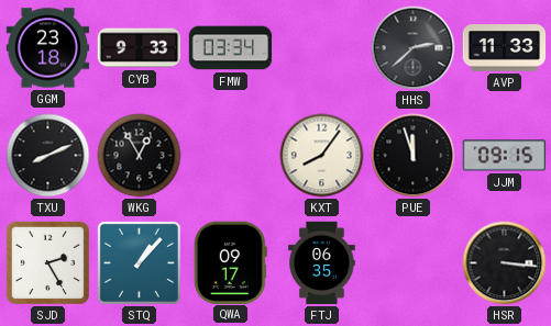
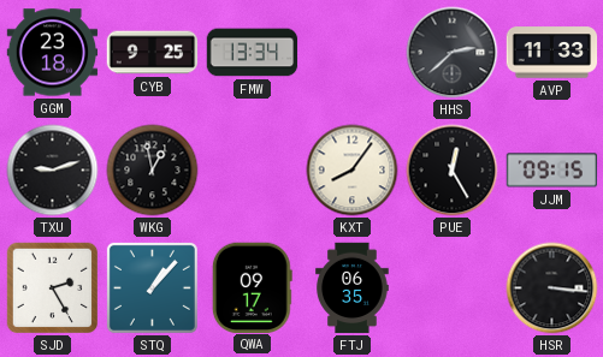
CYB: 9:33 -> 9:25
FMW: 03:34 -> 13:34
TXU: 8:11 -> 9:12
WKG: 12:55 -> 12:58
PUE: 11:57 -> 12:25
